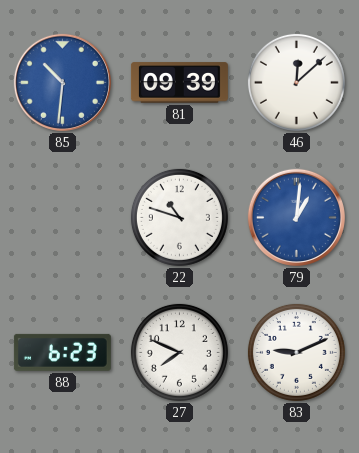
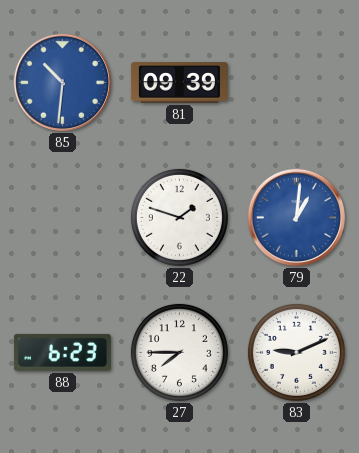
46: 12:08 -> none
22: 10:48 -> 1:48
27: 7:49 -> 7:45
